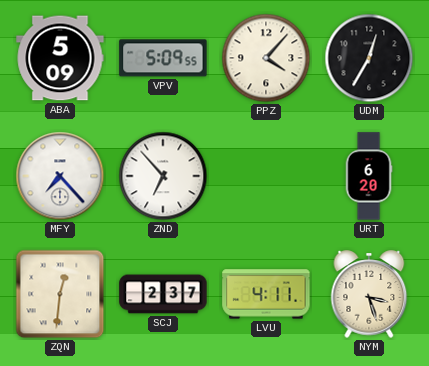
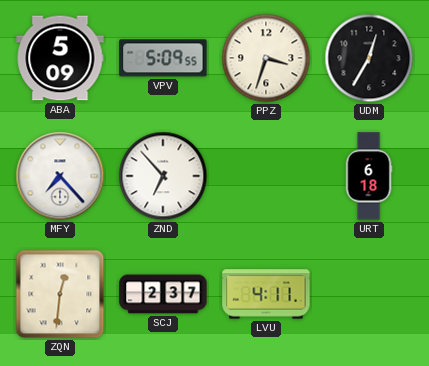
PPZ: 4:07 -> 3:33
URT: 6:20 -> 6:18
NYM: 3:27 -> none
